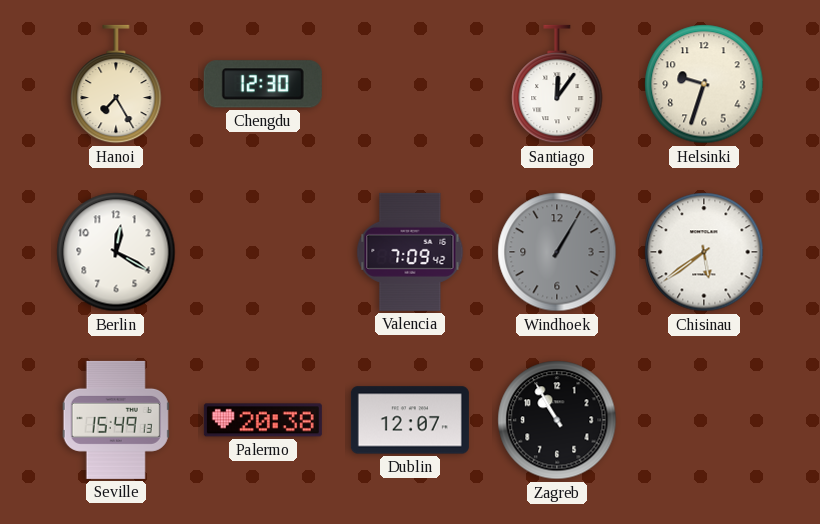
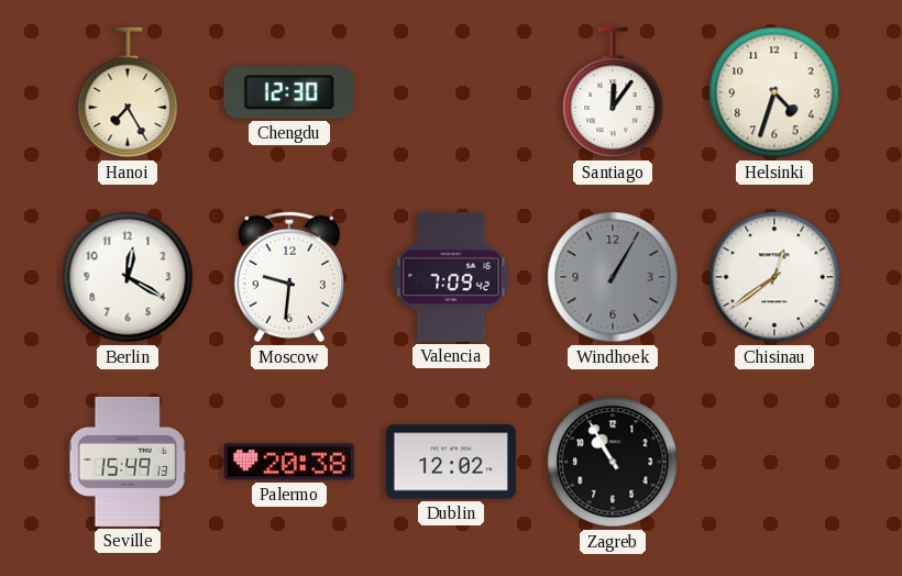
Helsinki: 9:33 -> 4:33
Moscow: none -> 9:31
Chisinau: 5:39 -> 12:39
Dublin: 12:07 -> 12:02
